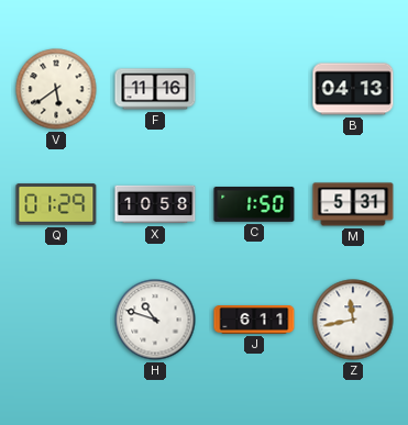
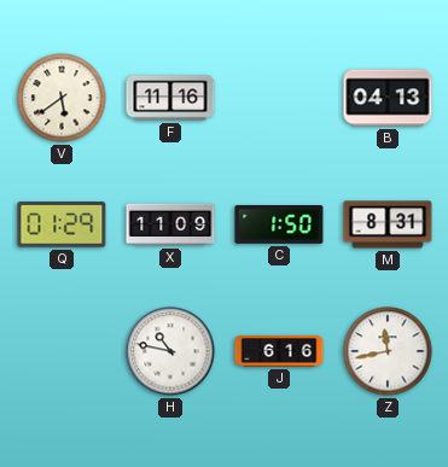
X: 10:58 -> 11:09
M: 5:31 -> 8:31
H: 10:48 -> 10:47
J: 6:11 -> 6:16
